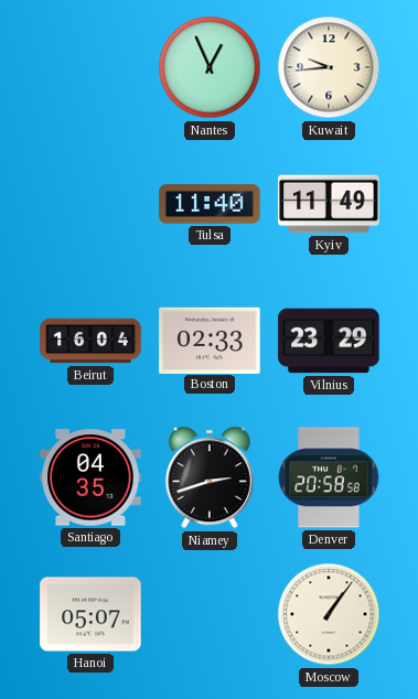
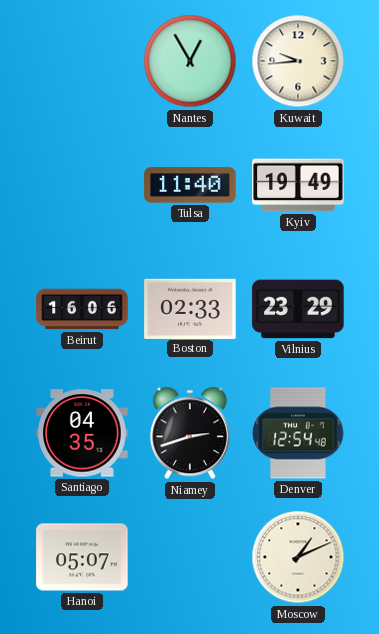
Nantes: 12:56 -> 12:55
Kyiv: 11:49 -> 19:49
Beirut: 16:04 -> 16:06
Denver: 20:58 -> 12:54
Moscow: 1:06 -> 1:11
